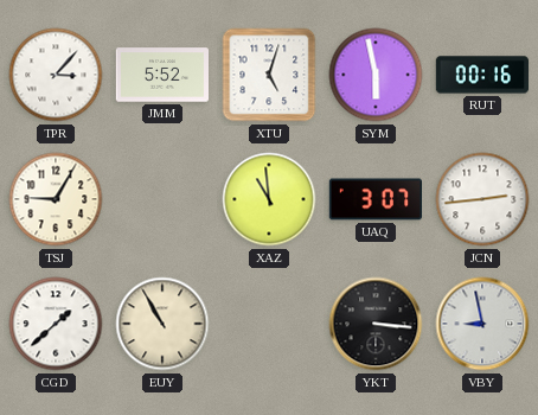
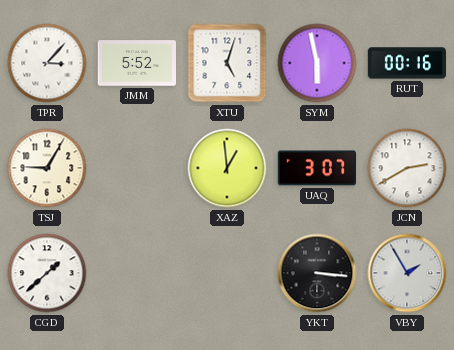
XAZ: 10:59 -> 12:59
JCN: 2:44 -> 2:40
EUY: 10:55 -> none
VBY: 8:58 -> 1:55
